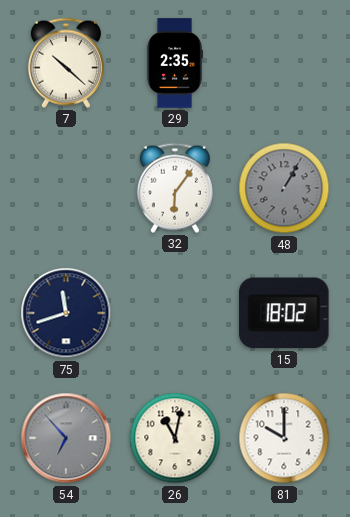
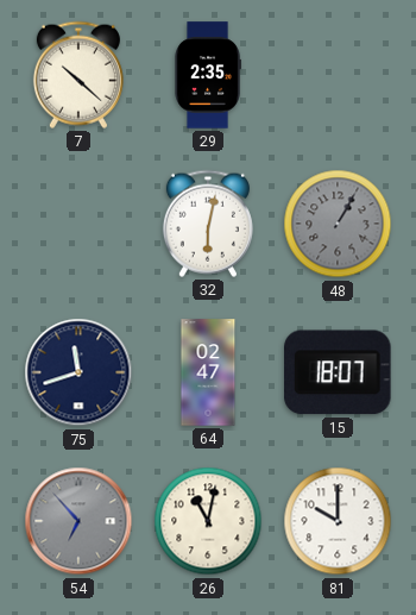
32: 6:06 -> 6:02
64: none -> 02:47
15: 18:02 -> 18:07
